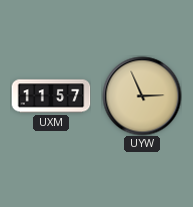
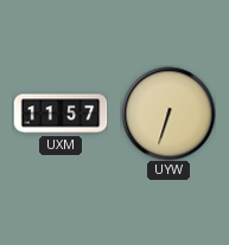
UYW: 2:56 -> 6:33
